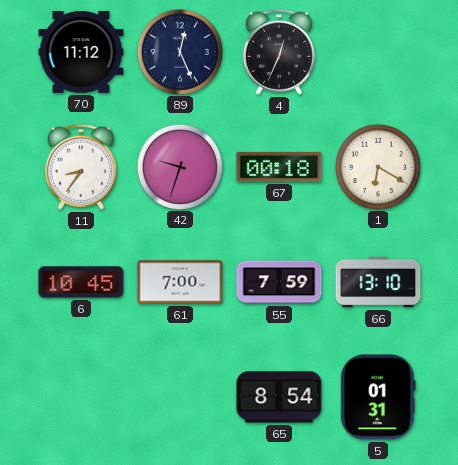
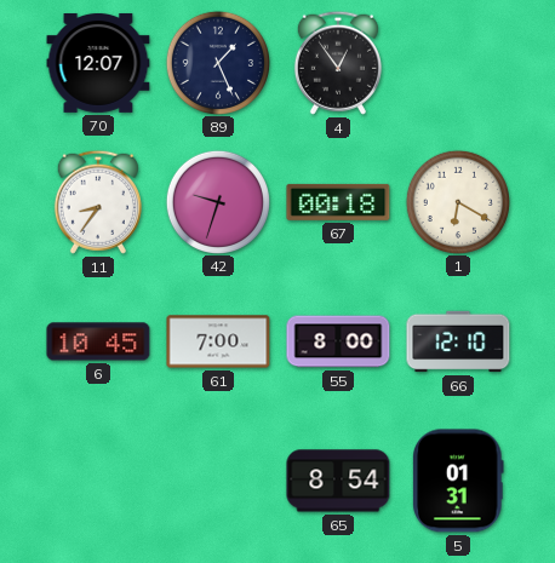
70: 11:12 -> 12:07
89: 12:26 -> 1:26
4: 12:34 -> 12:54
55: 7:59 -> 8:00
66: 13:10 -> 12:10
